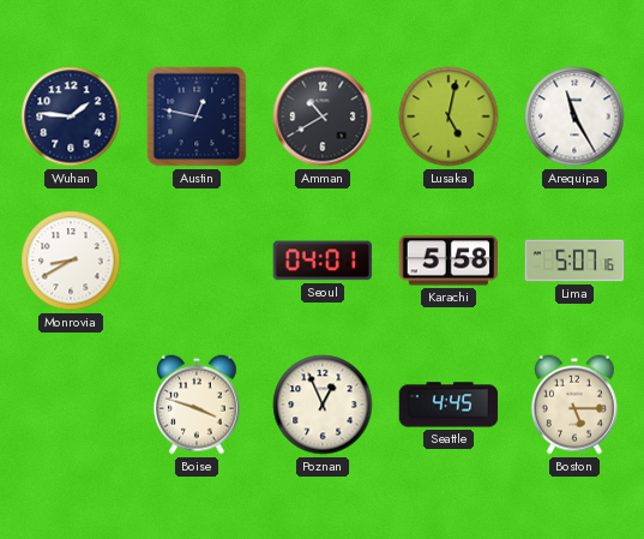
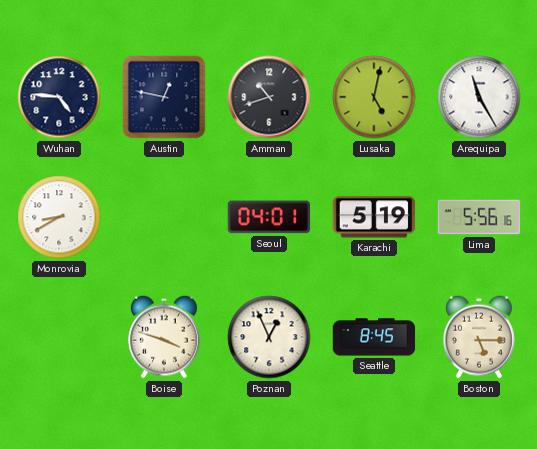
Wuhan: 1:46 -> 4:46
Amman: 10:40 -> 10:42
Karachi: 5:58 -> 5:19
Lima: 5:07 -> 5:56
Seattle: 4:45 -> 8:45
